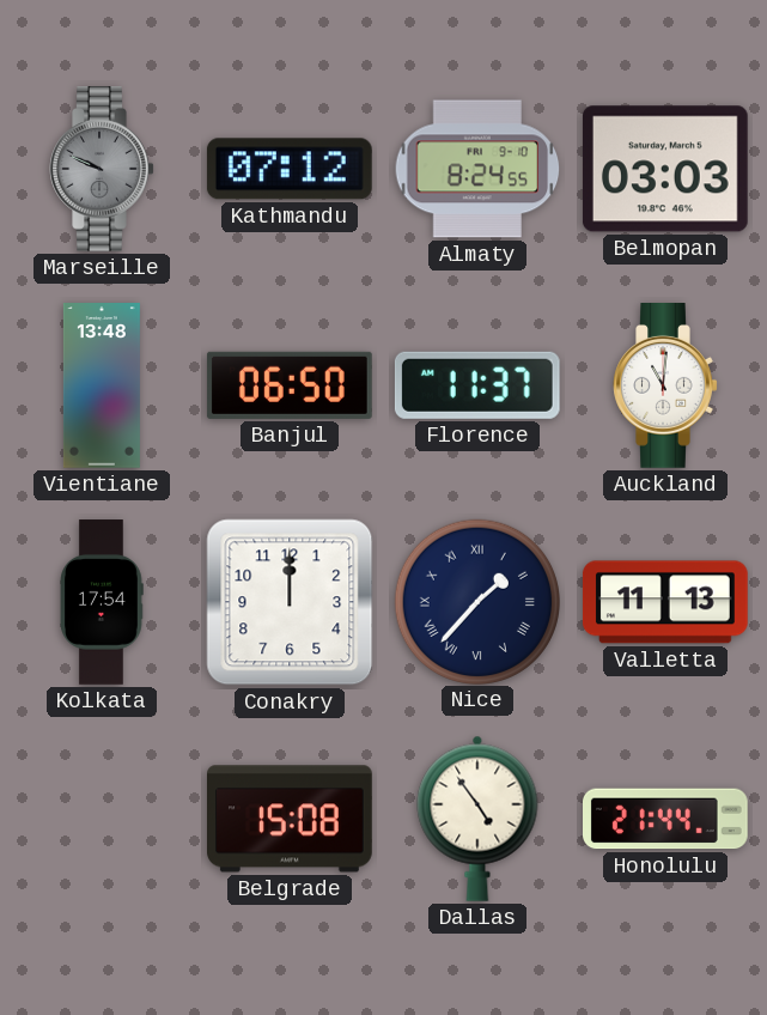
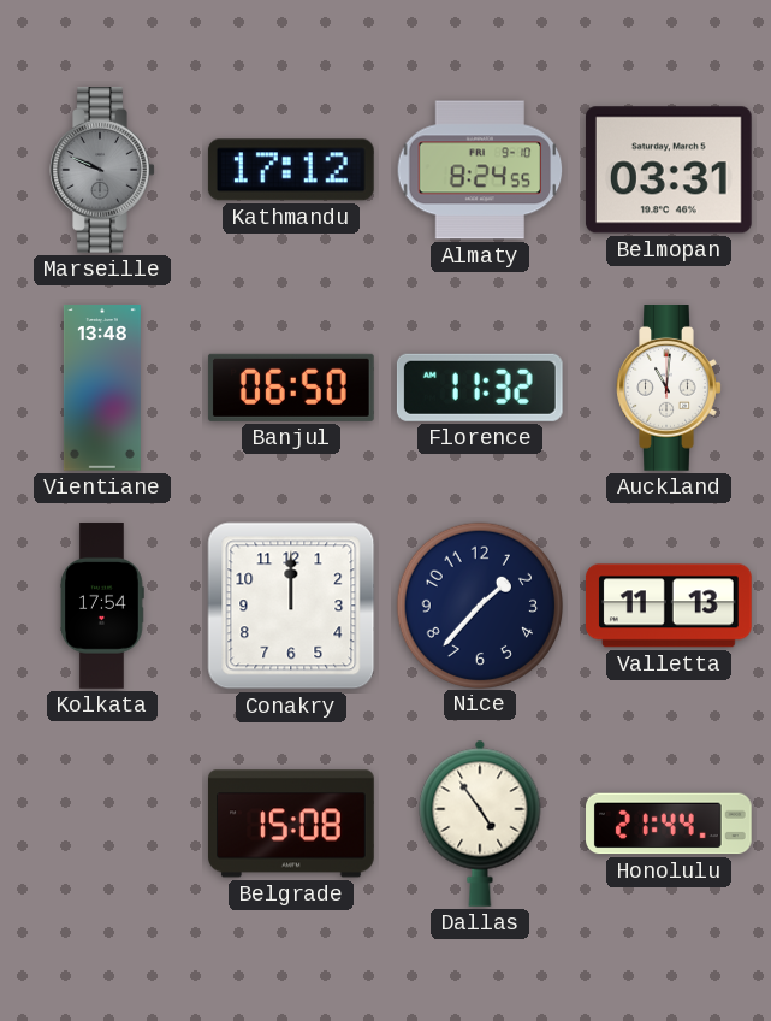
Kathmandu: 07:12 -> 17:12
Belmopan: 03:03 -> 03:31
Florence: 11:37 -> 11:32
Nice numerals: Roman -> Arabic
